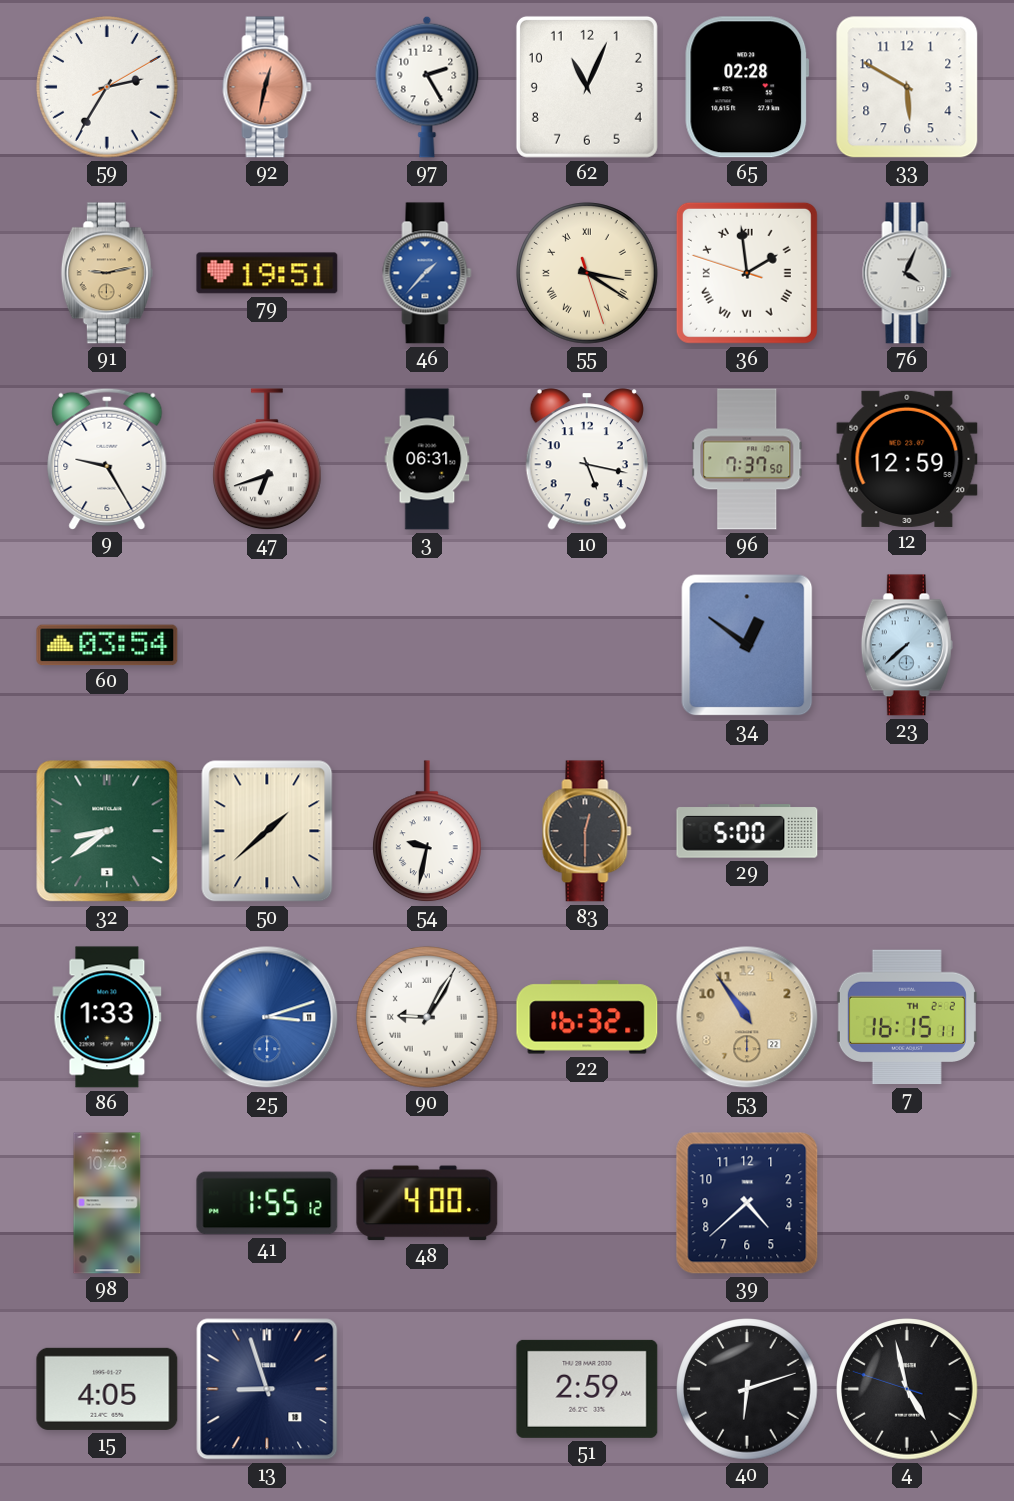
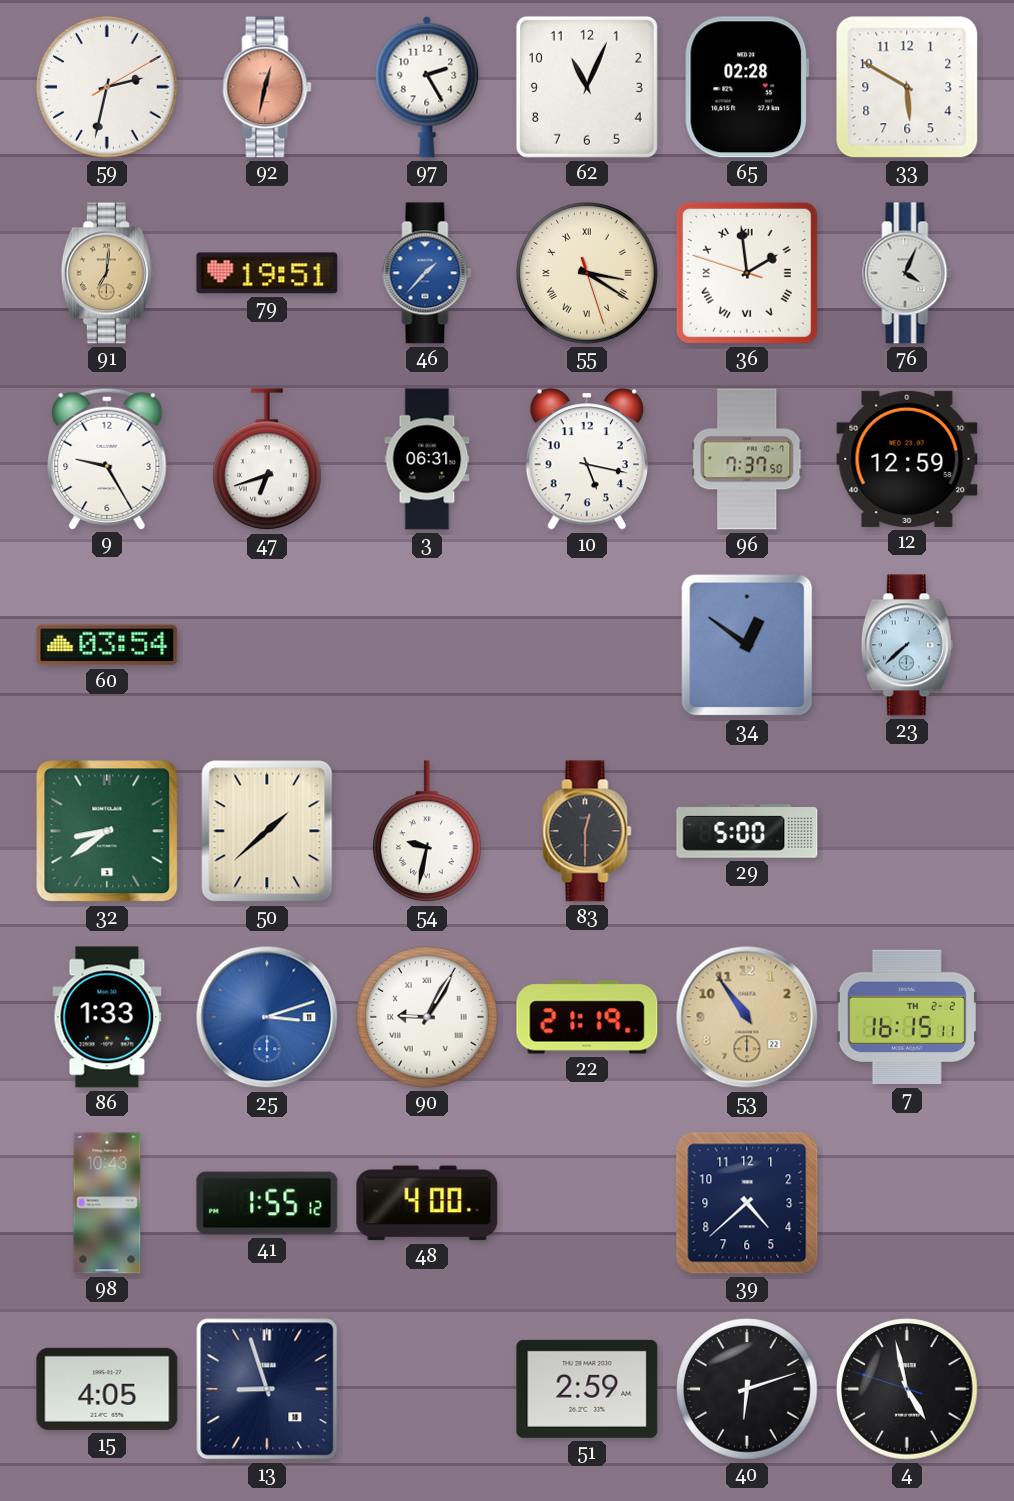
59: 2:35 -> 2:32
91: 9:13 -> 7:01
22: 16:32 -> 21:19
